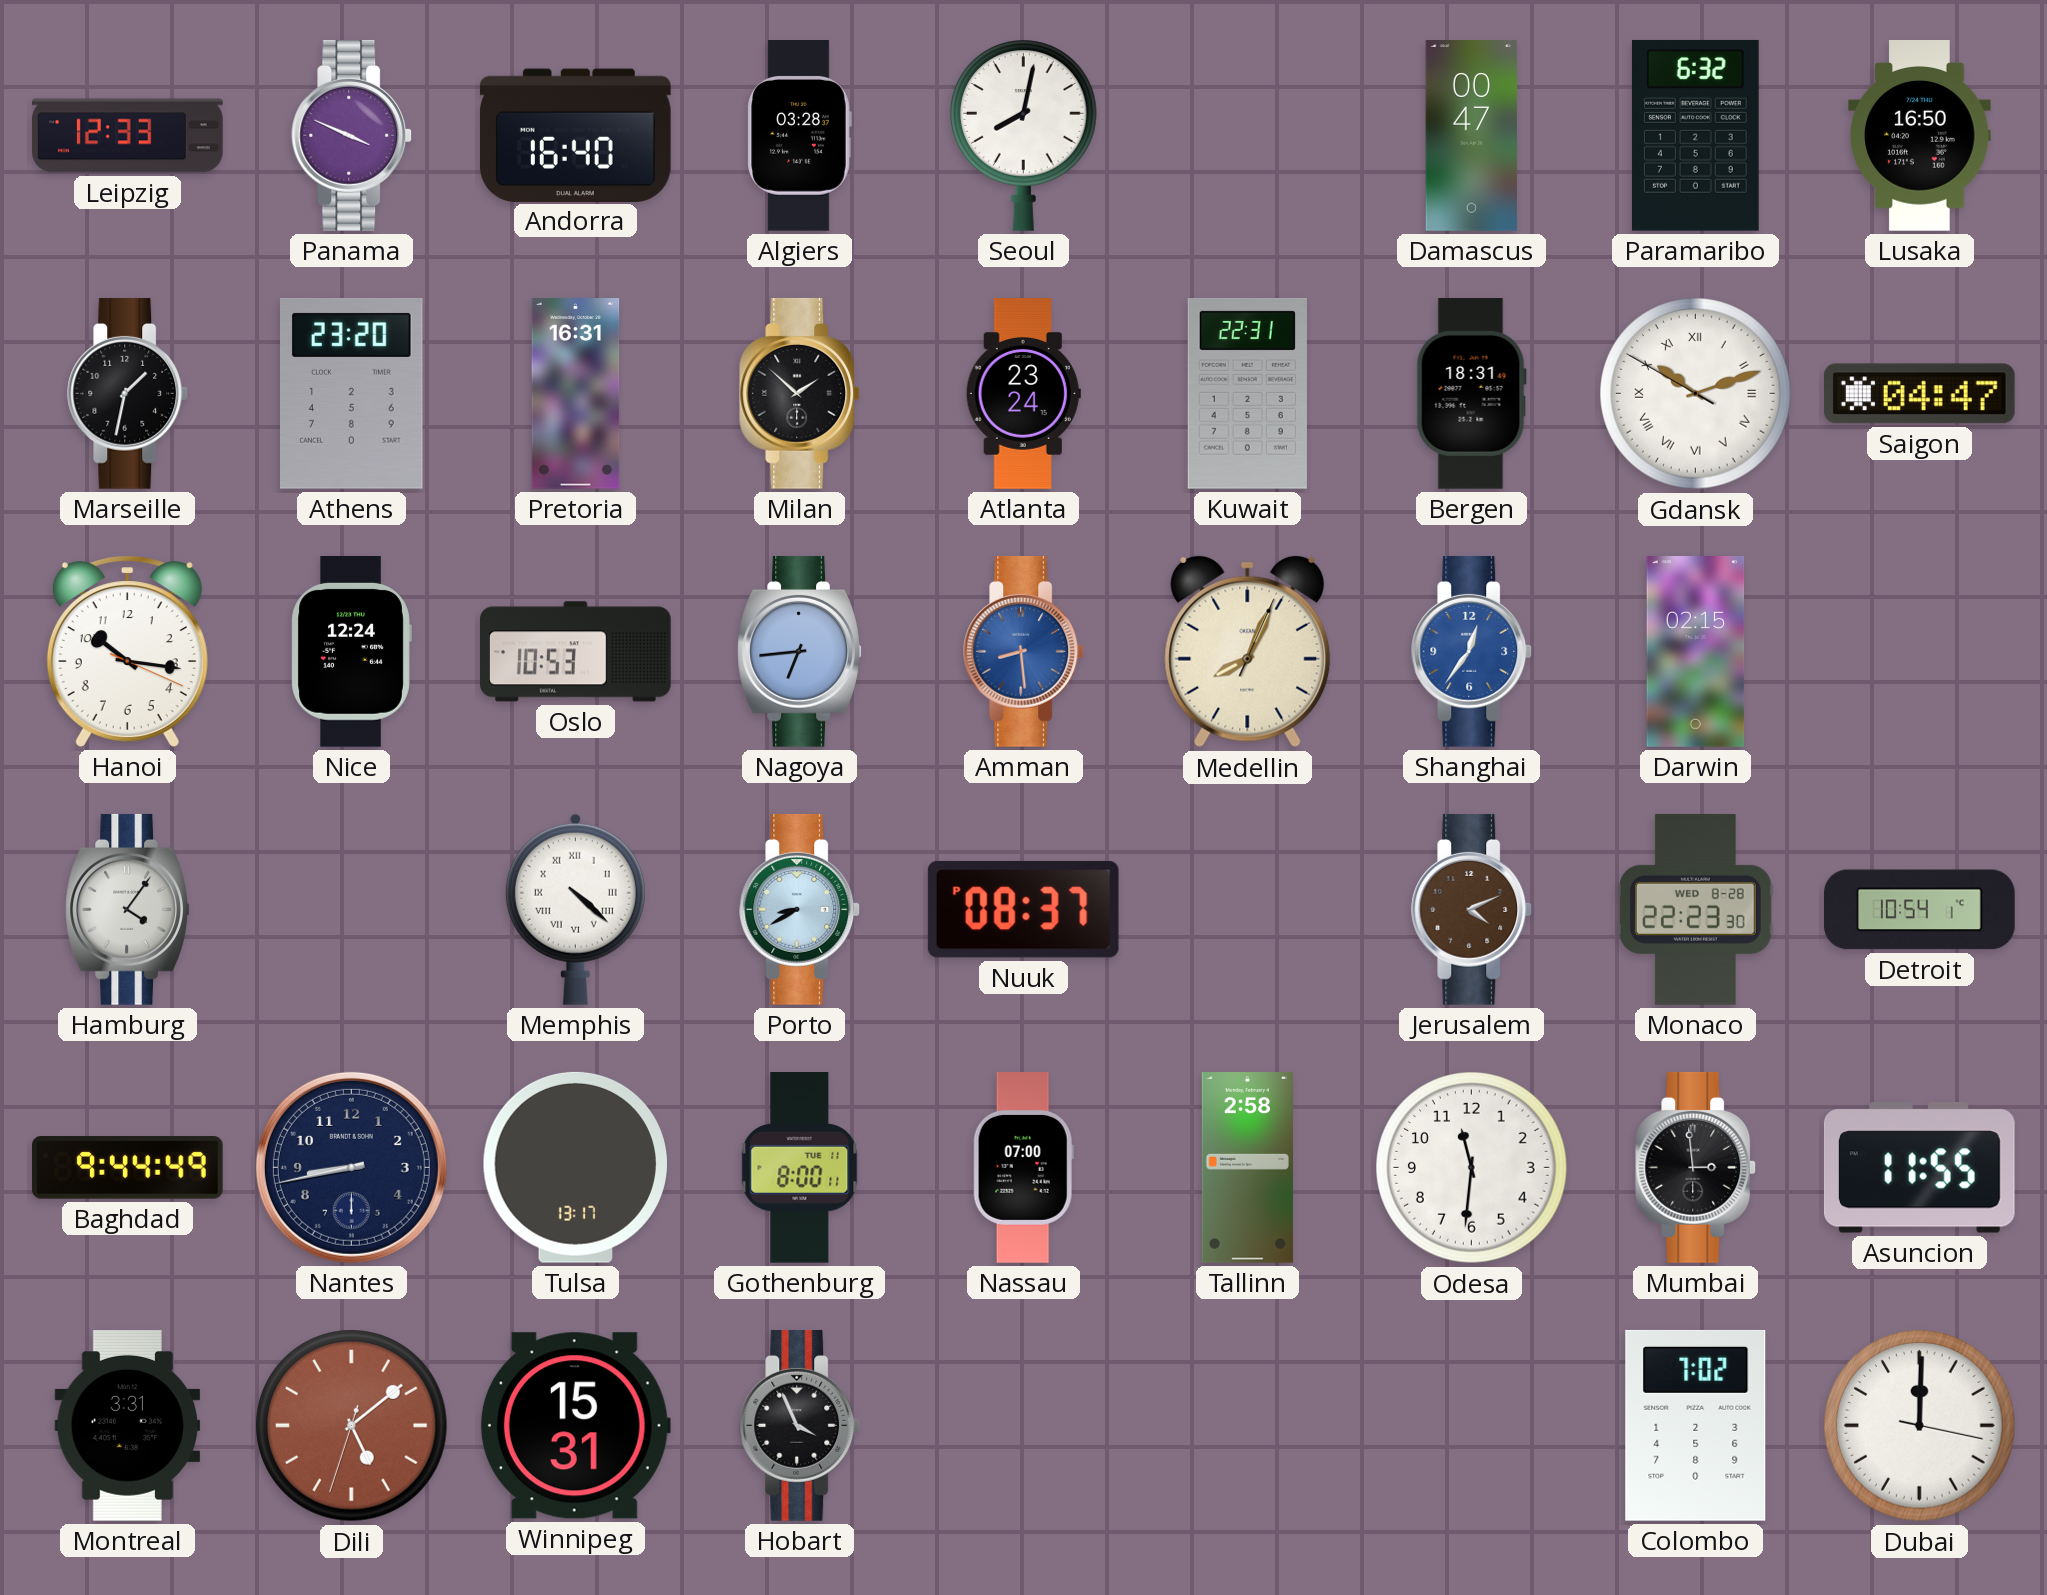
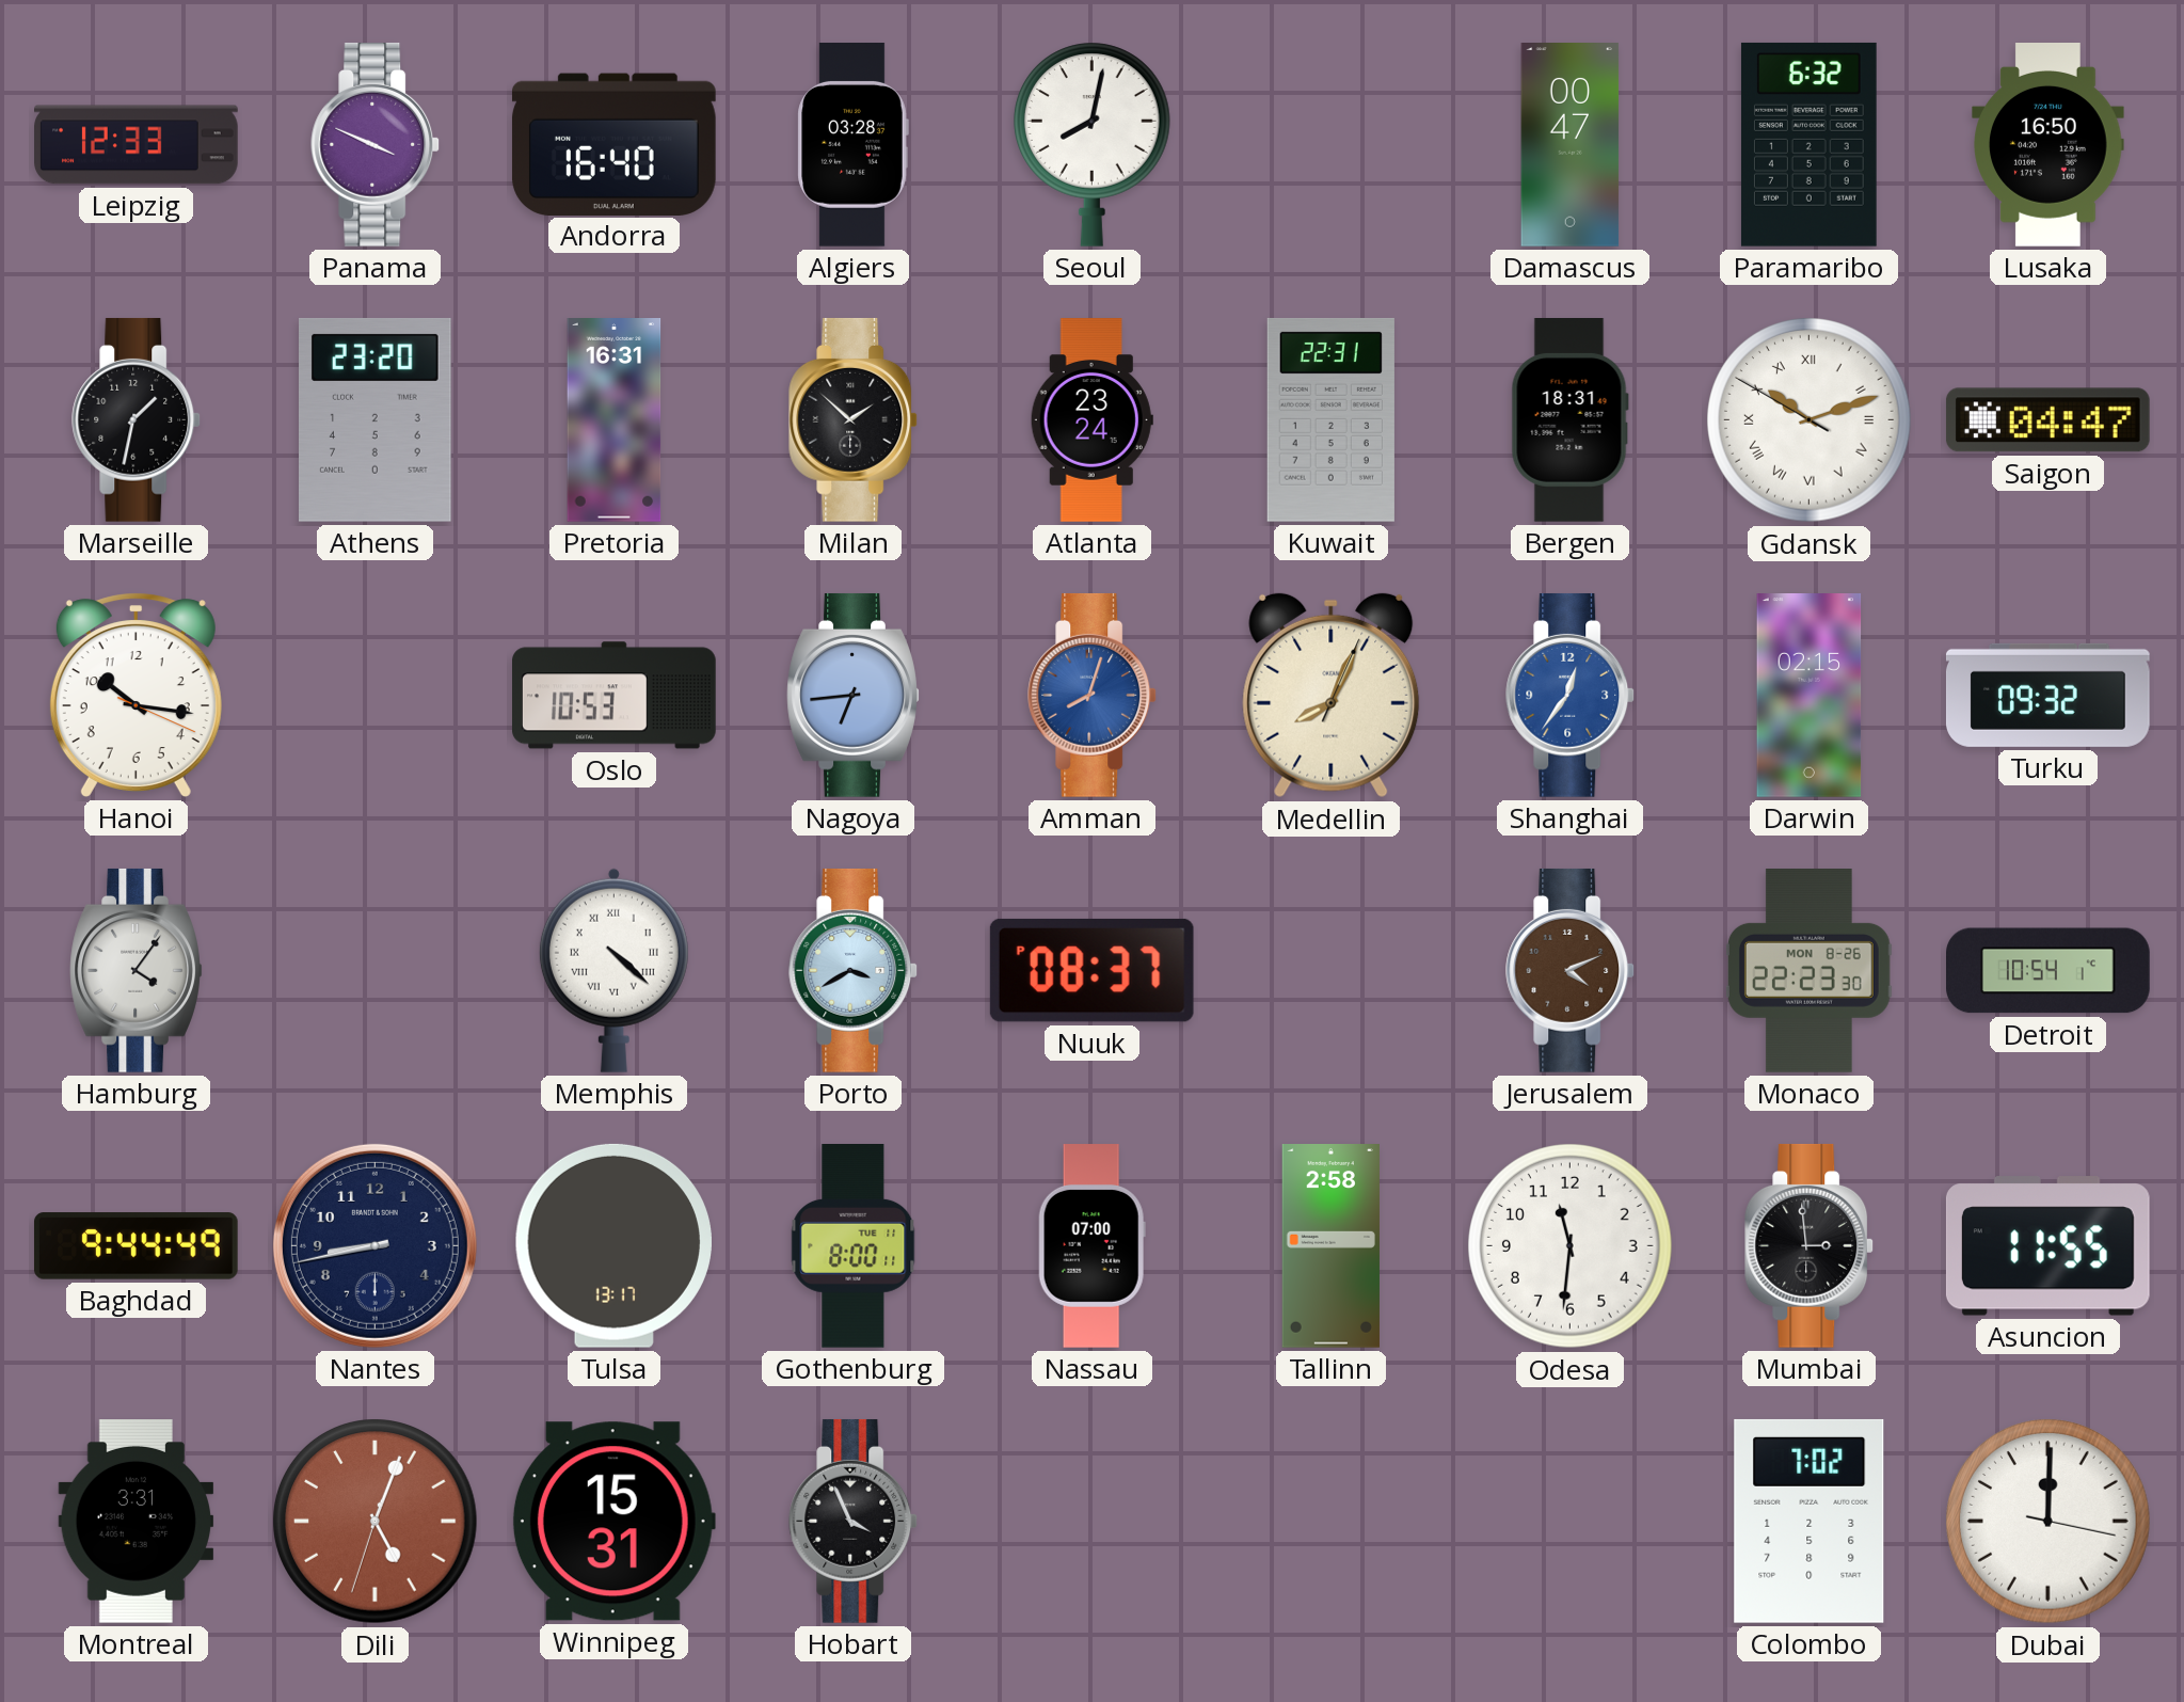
Nice: 12:24 -> none
Amman: 8:29 -> 8:03
Turku: none -> 09:32
Porto: 8:40 -> 3:40
Monaco date: WED 8-28 -> MON 8-26
Dili: 5:08 -> 5:03
